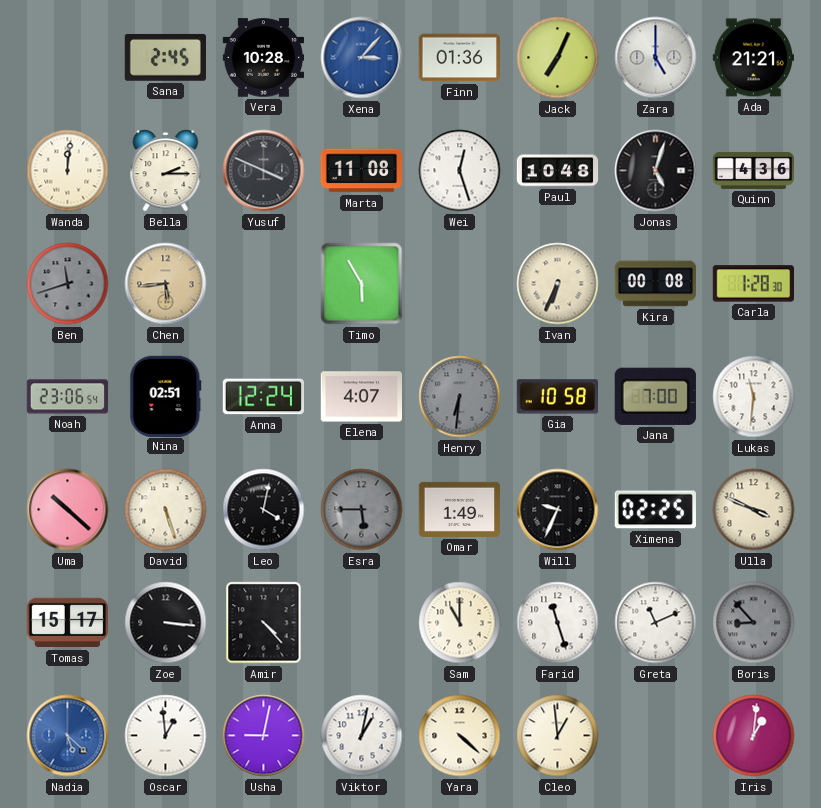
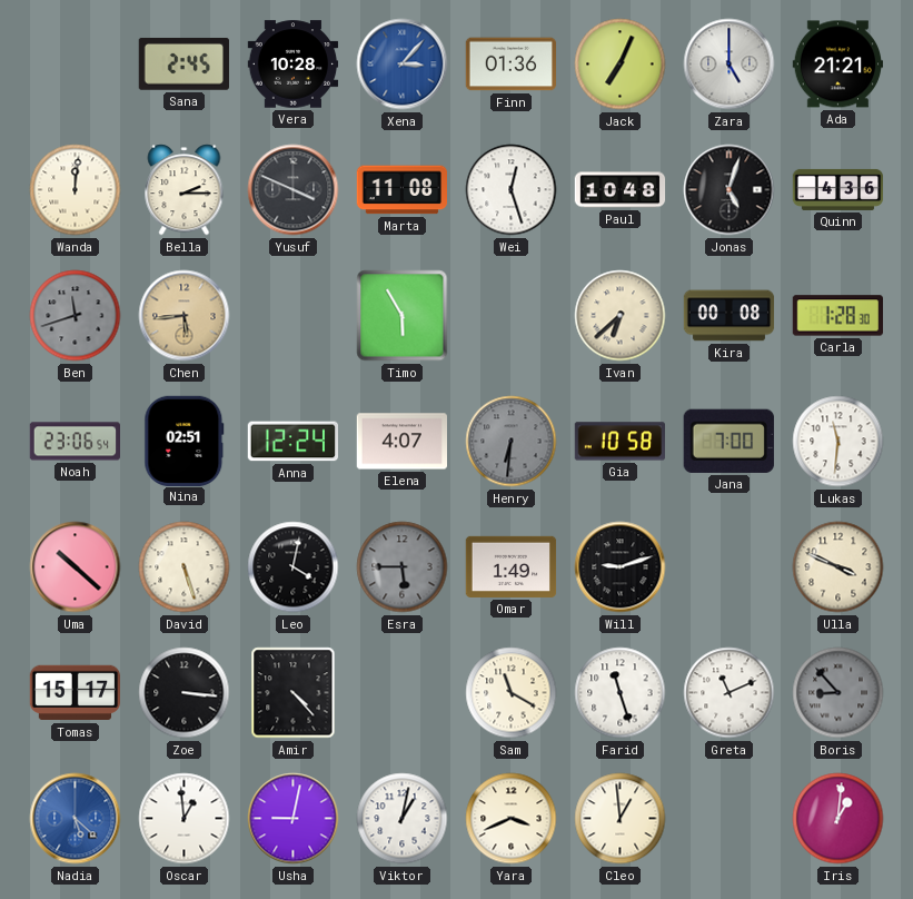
Ivan: 6:34 -> 6:38
Will: 9:34 -> 9:12
Ximena: 02:25 -> none
Sam: 11:00 -> 11:20
Yara: 4:22 -> 3:41
